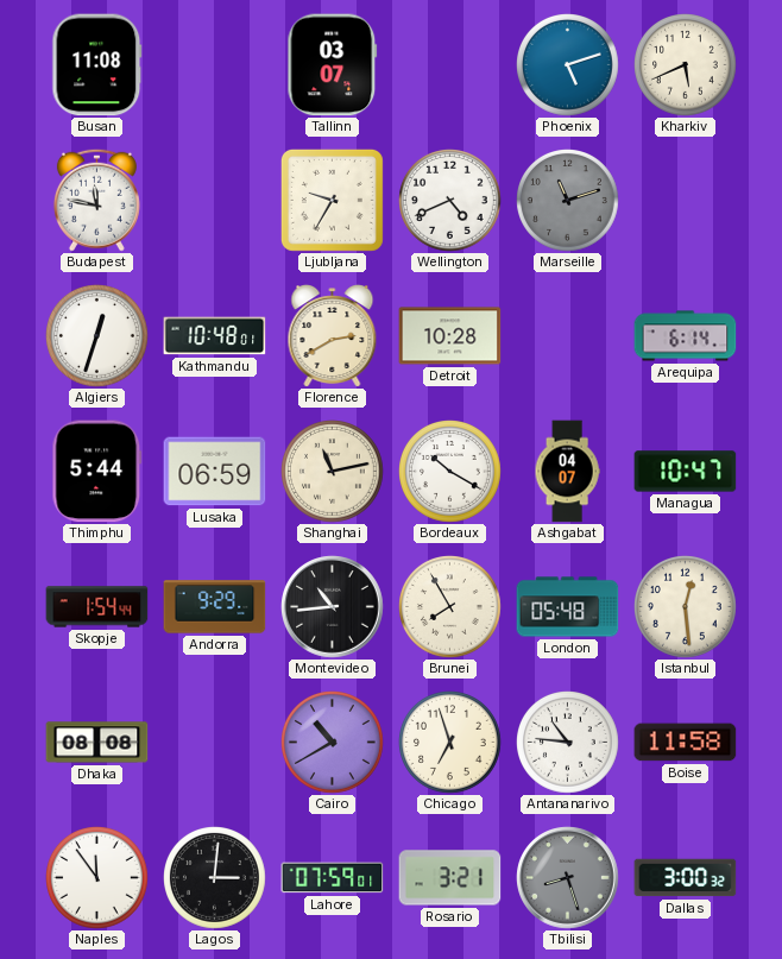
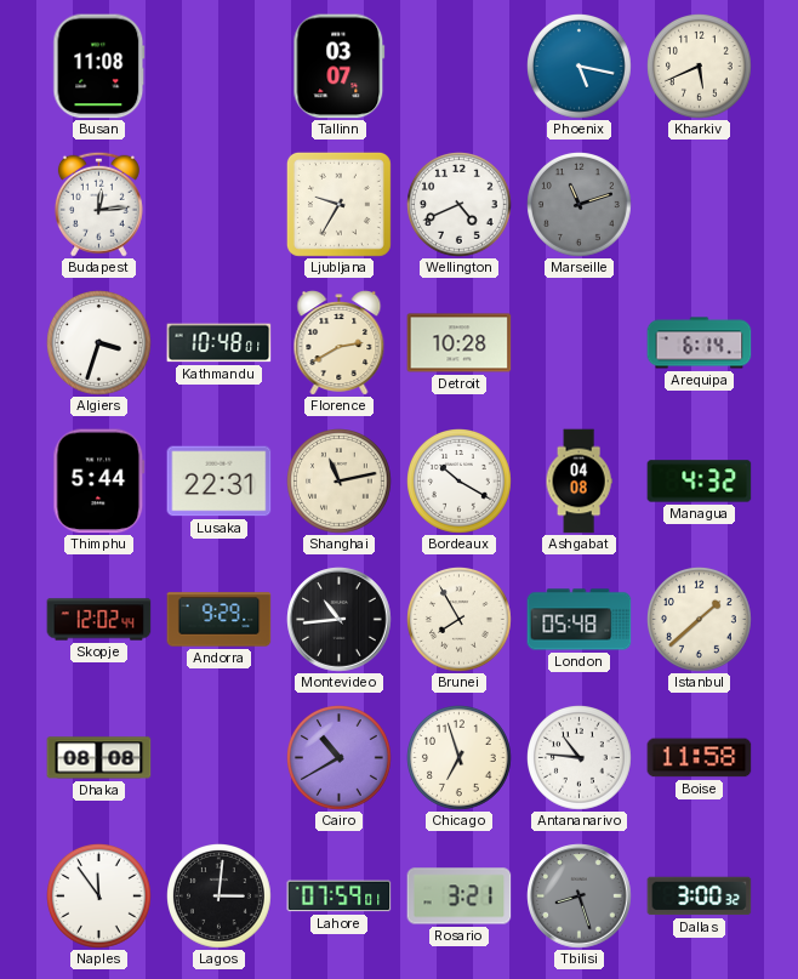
Phoenix: 5:12 -> 5:17
Budapest: 11:47 -> 12:14
Algiers: 12:33 -> 3:33
Lusaka: 06:59 -> 22:31
Ashgabat: 04:07 -> 04:08
Managua: 10:47 -> 4:32
Skopje: 1:54 -> 12:02
Istanbul: 12:29 -> 1:38
